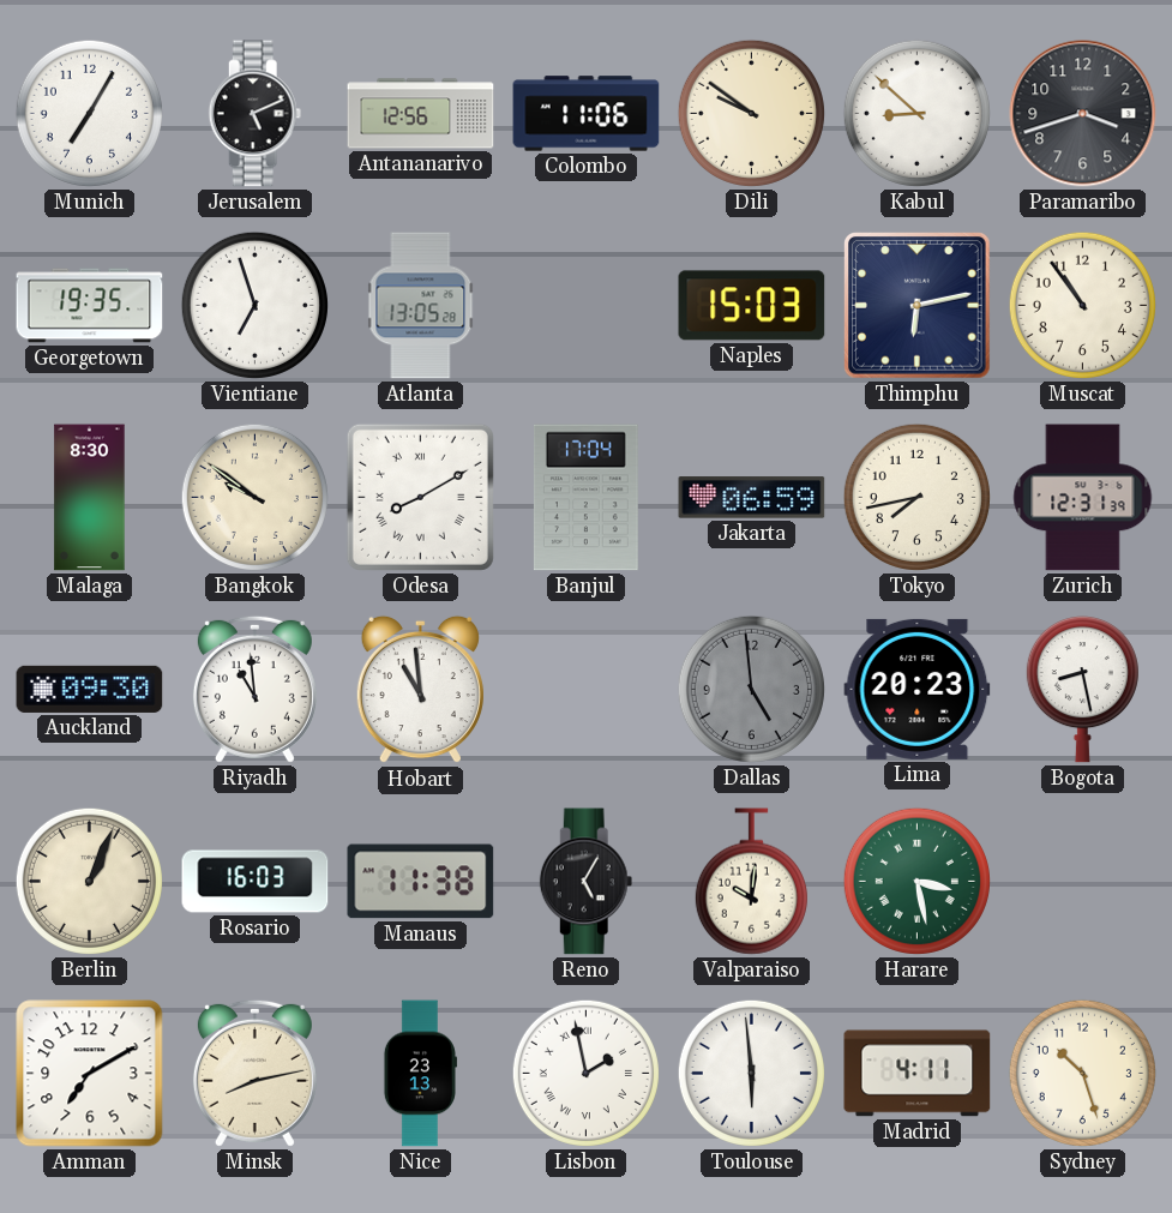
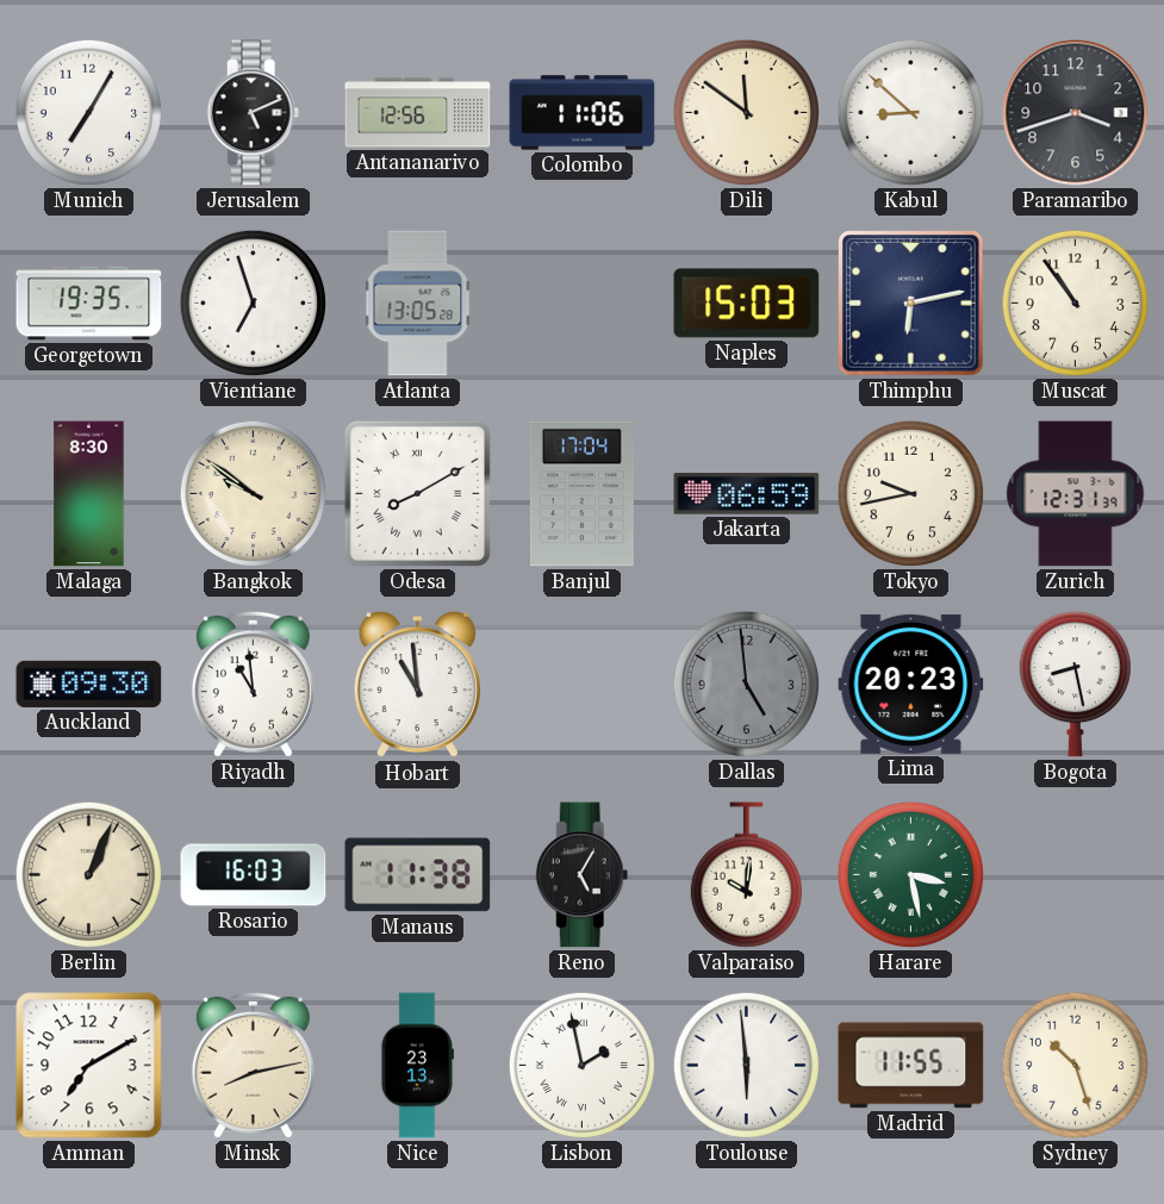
Dili: 9:51 -> 11:51
Tokyo: 7:43 -> 9:43
Madrid: 4:11 -> 11:55
